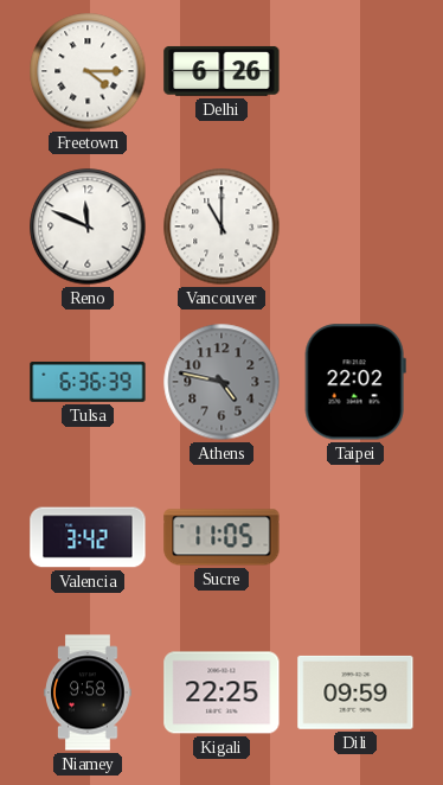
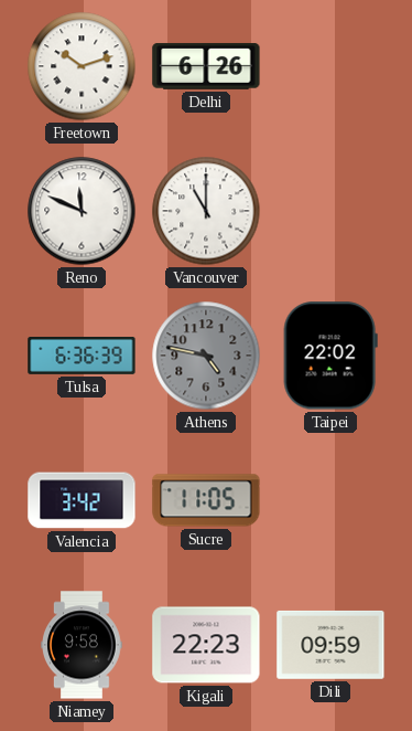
Freetown: 4:15 -> 10:12
Kigali: 22:25 -> 22:23
